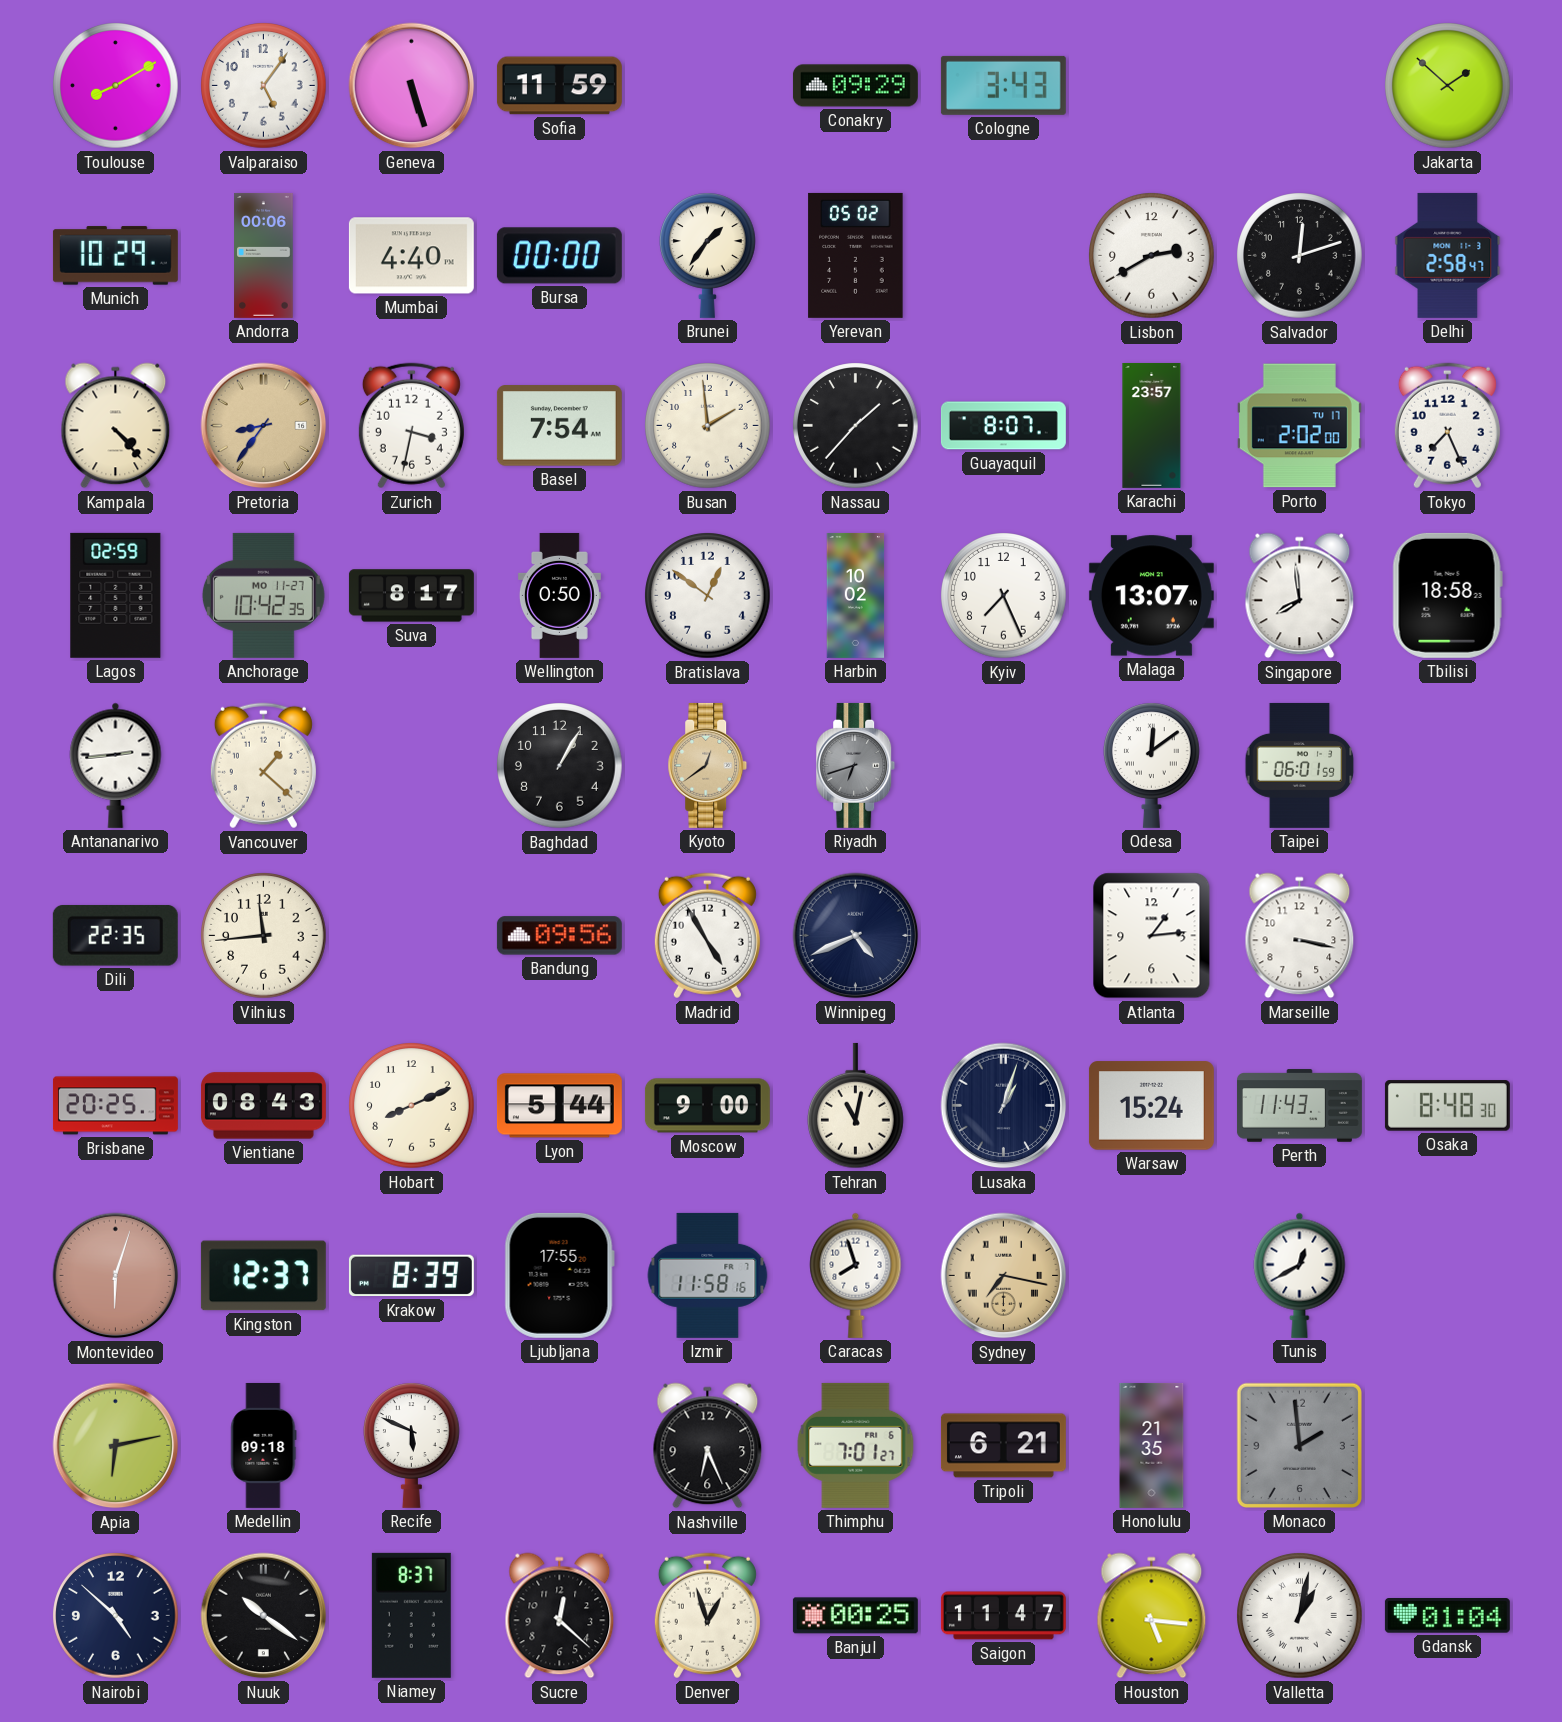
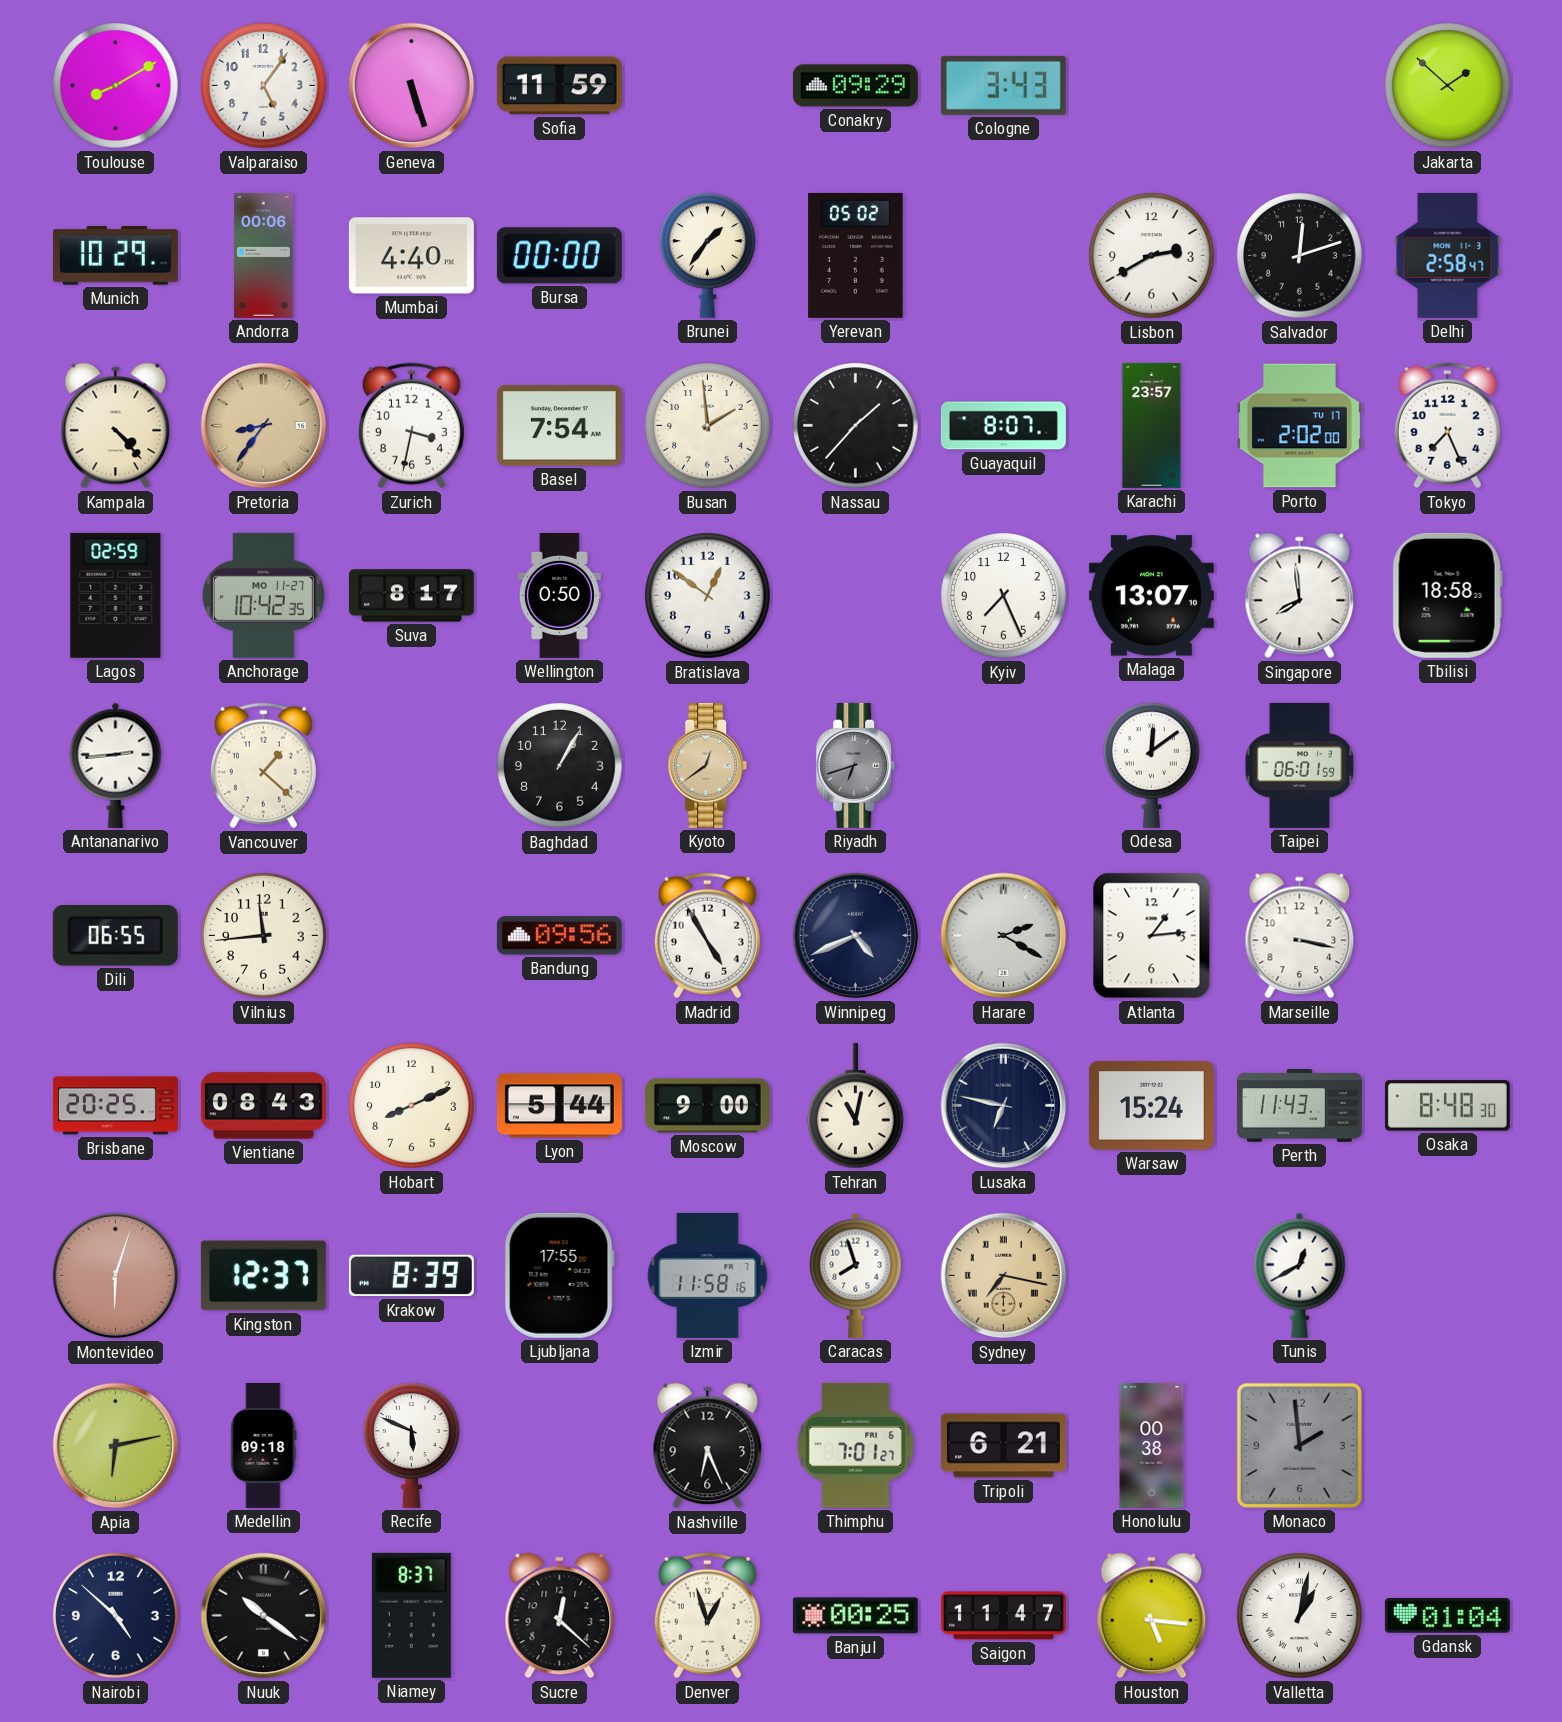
Harbin: 10:02 -> none
Dili: 22:35 -> 06:55
Harare: none -> 2:20
Lusaka: 1:03 -> 6:47
Honolulu: 21:35 -> 00:38
